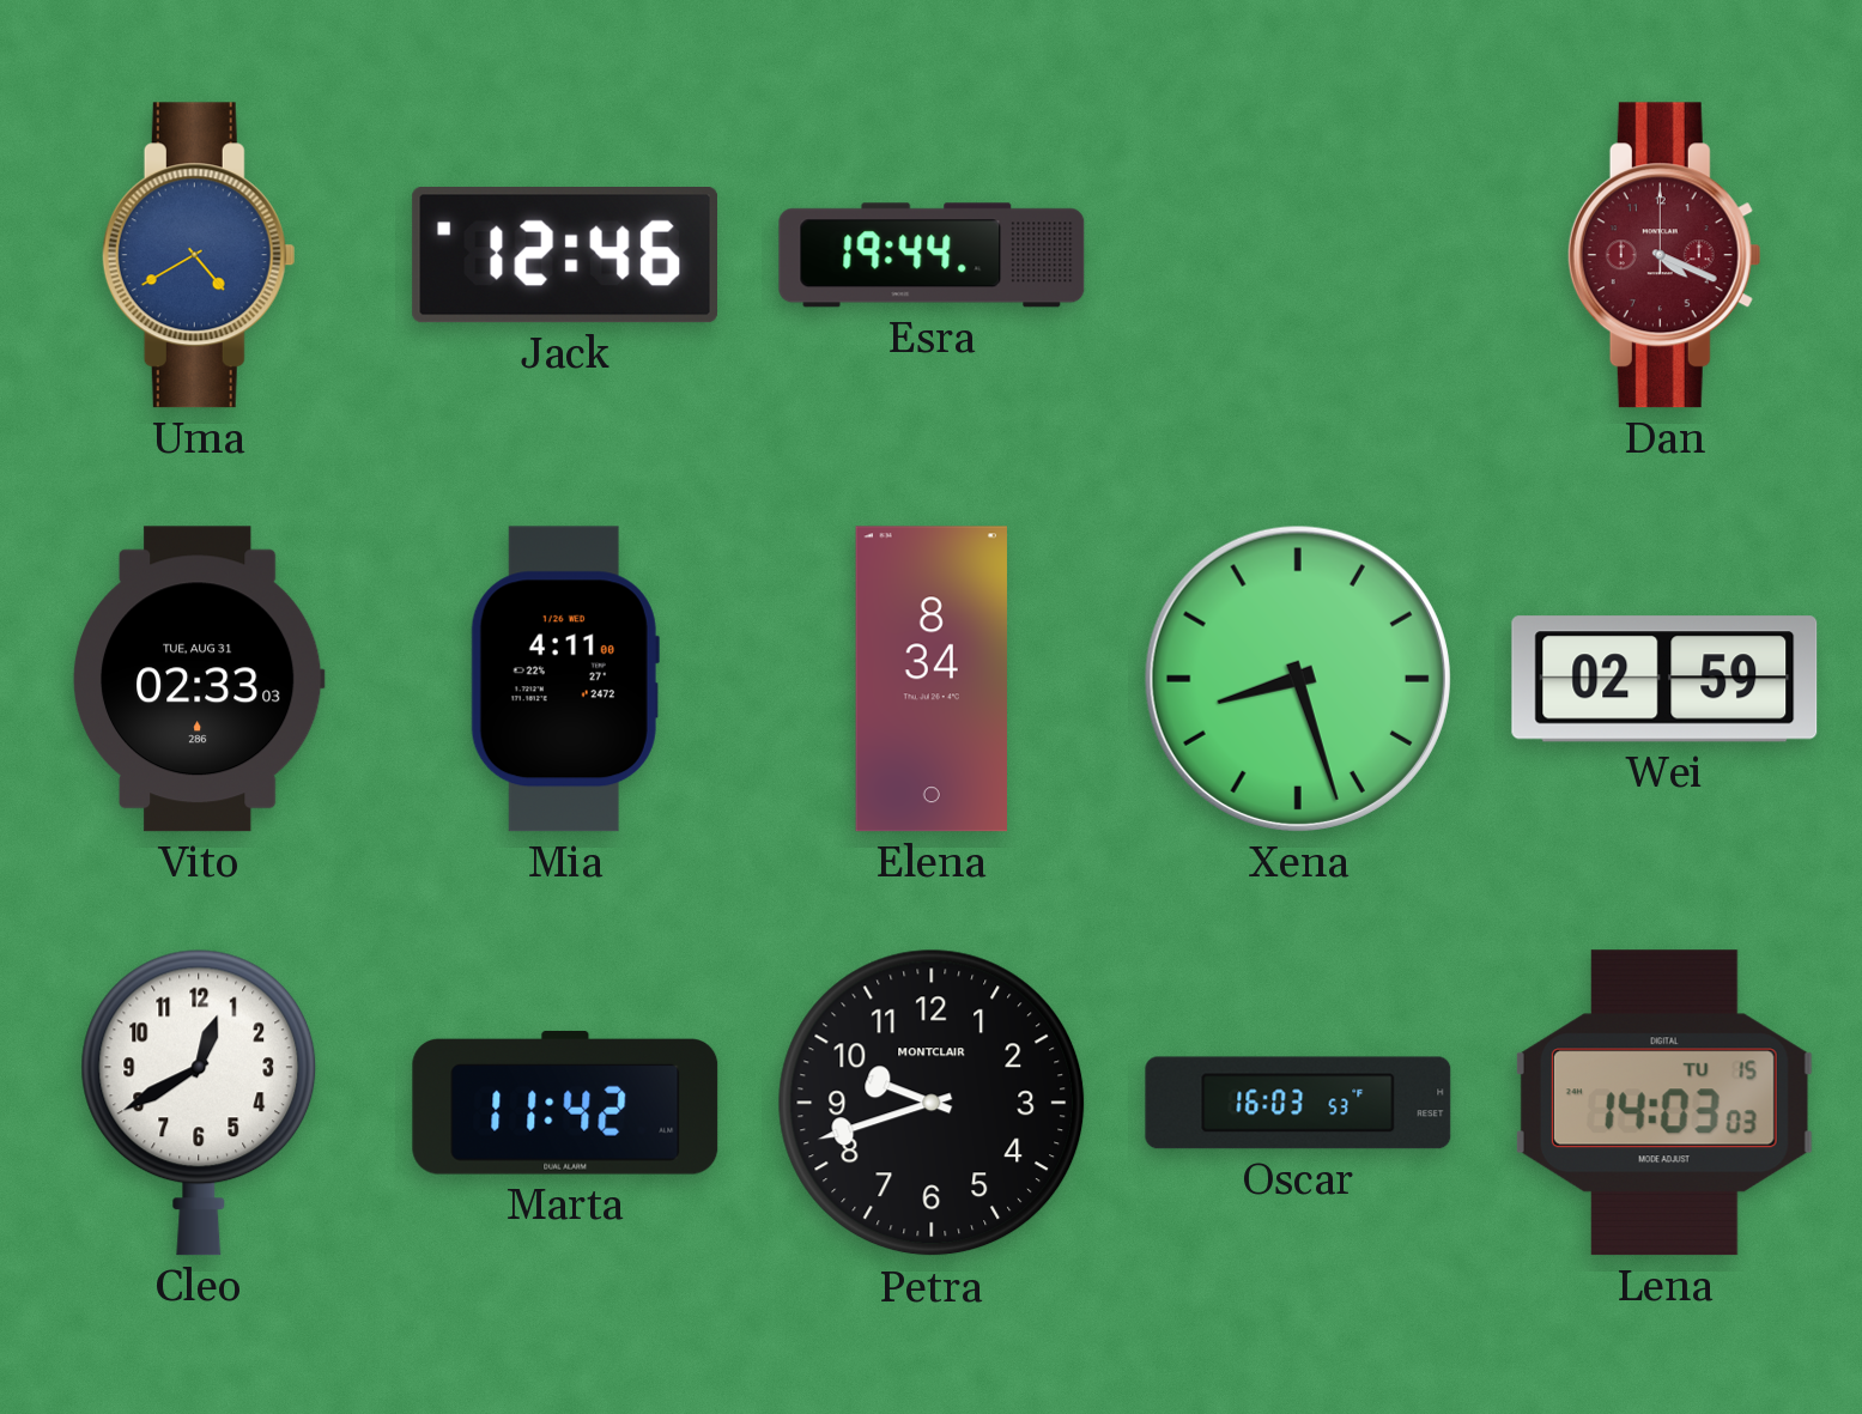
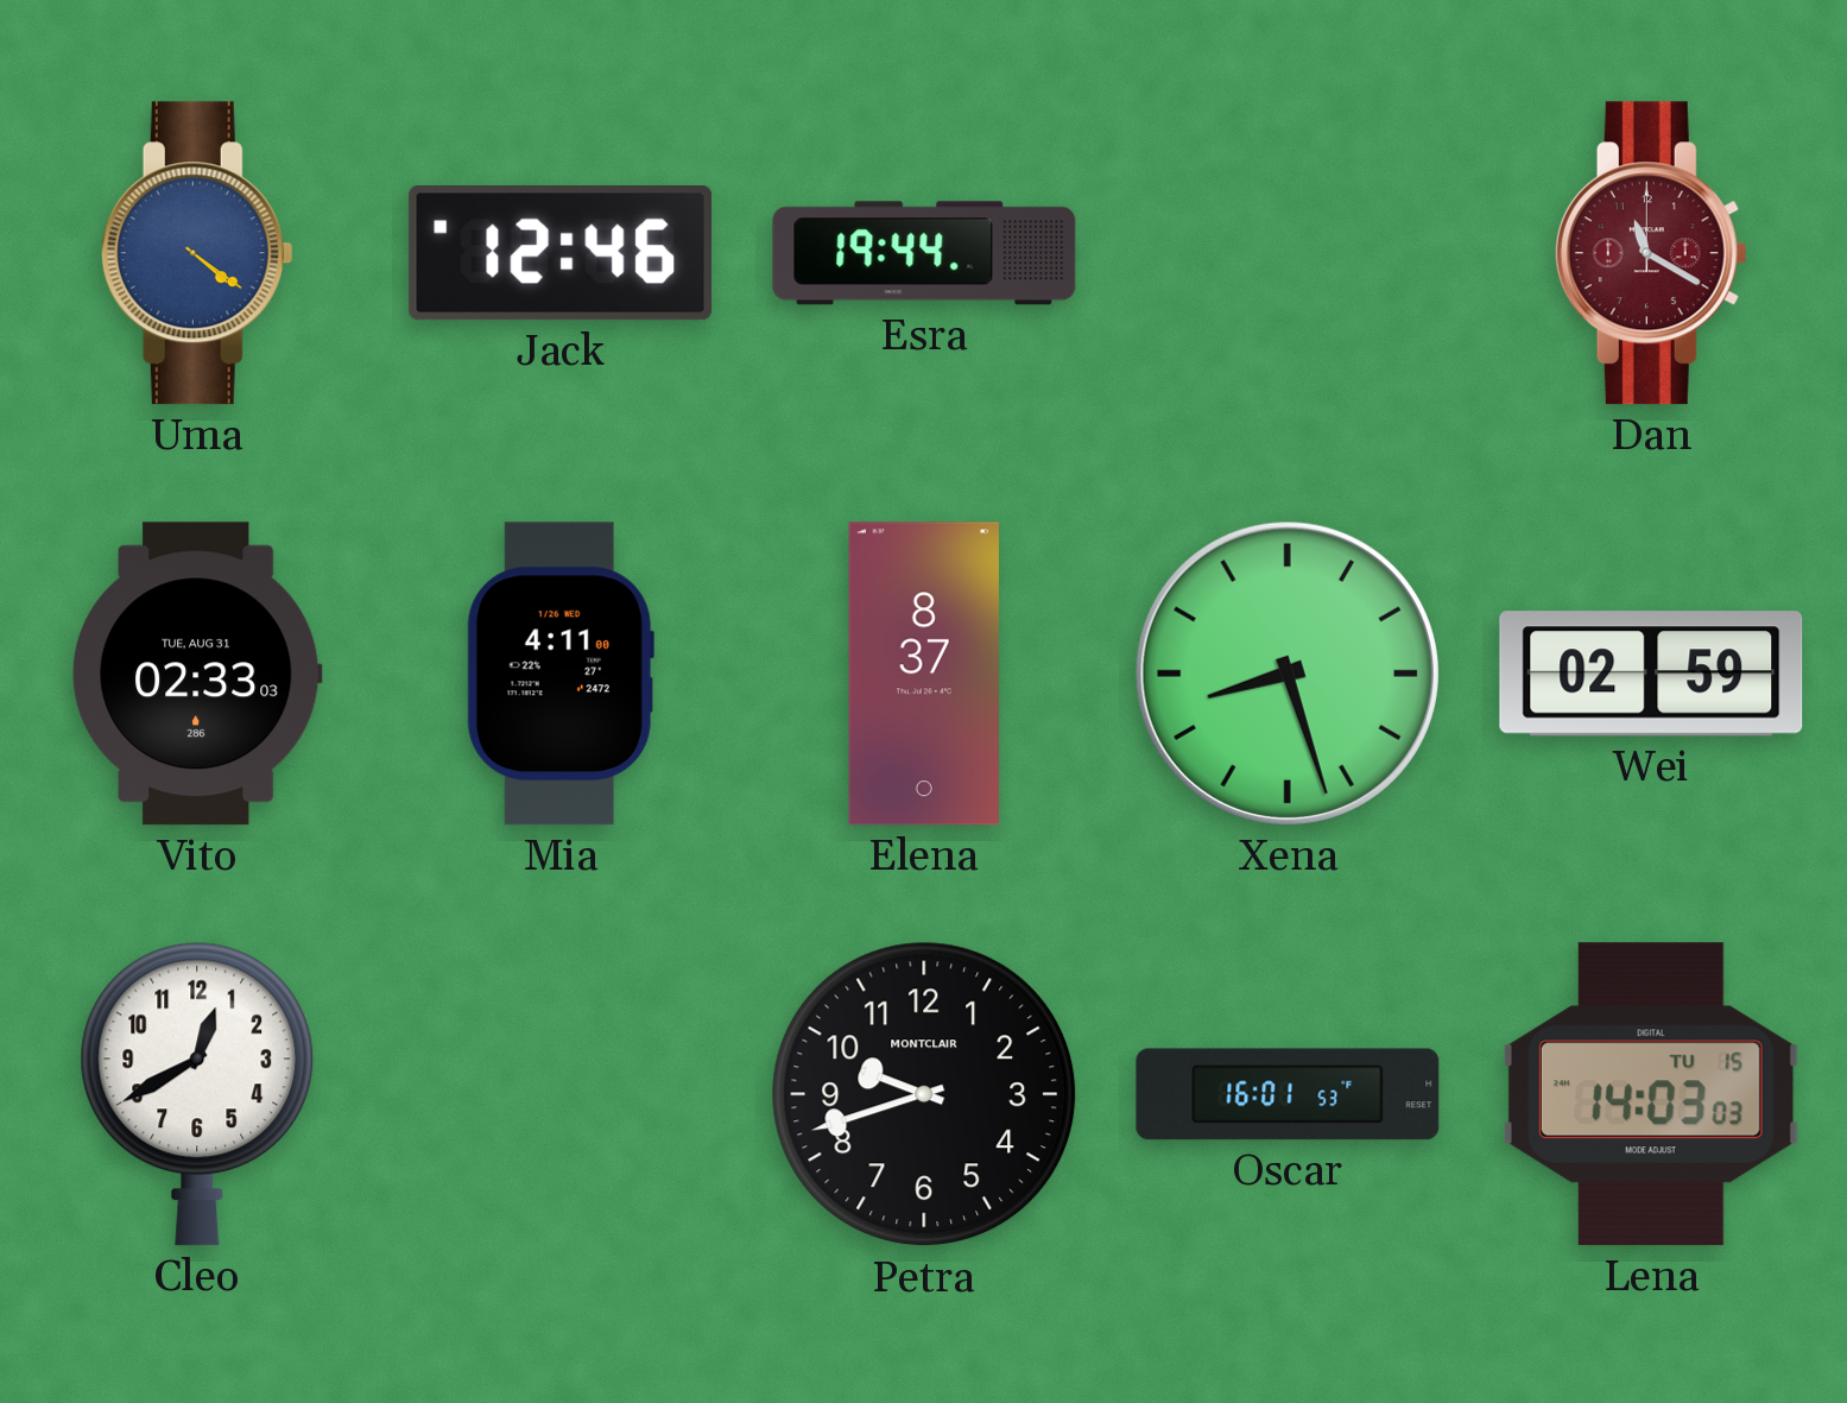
Uma: 4:40 -> 4:21
Dan: 4:19 -> 11:20
Elena: 8:34 -> 8:37
Marta: 11:42 -> none
Oscar: 16:03 -> 16:01
